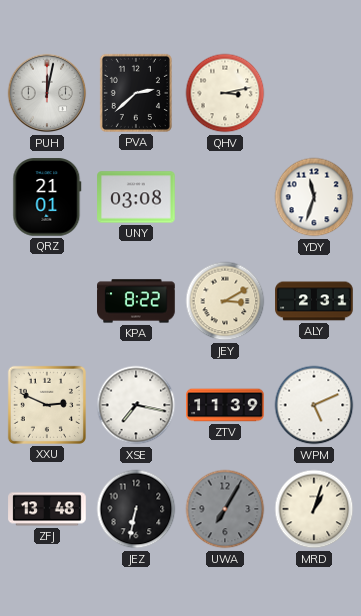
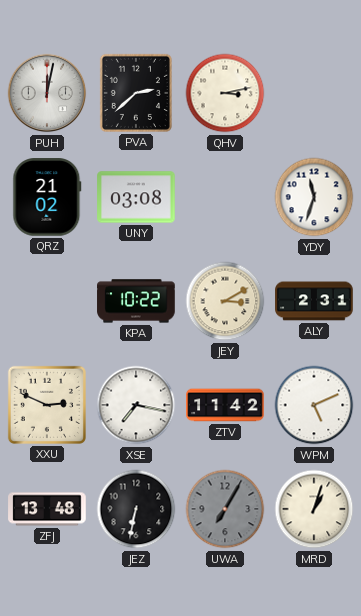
QRZ: 21:01 -> 21:02
KPA: 8:22 -> 10:22
ZTV: 11:39 -> 11:42
